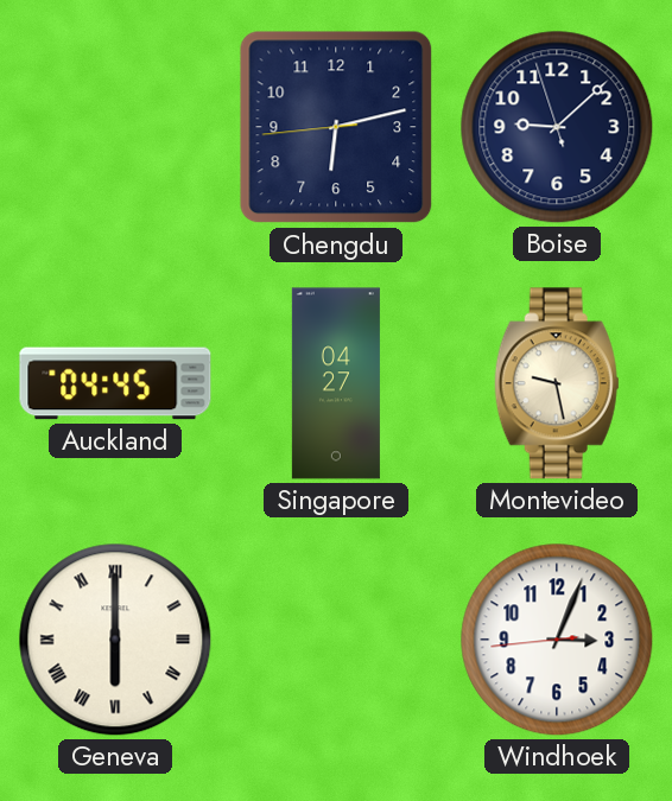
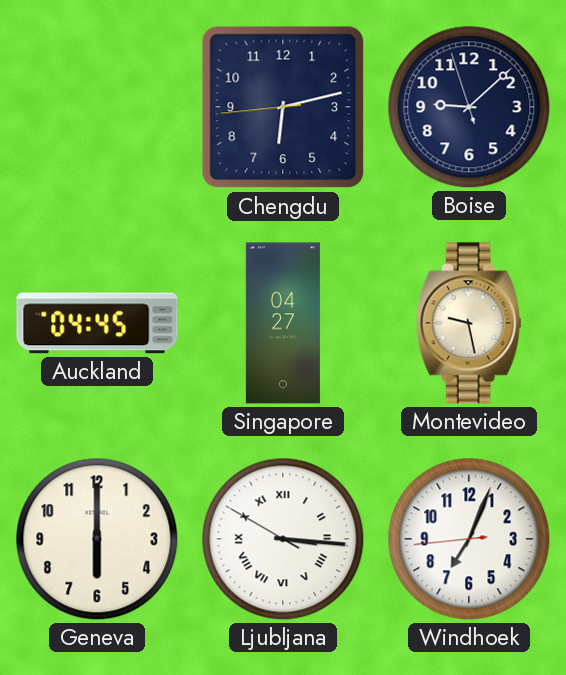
Geneva numerals: Roman -> Arabic
Ljubljana: none -> 3:15
Windhoek: 3:03 -> 7:03
